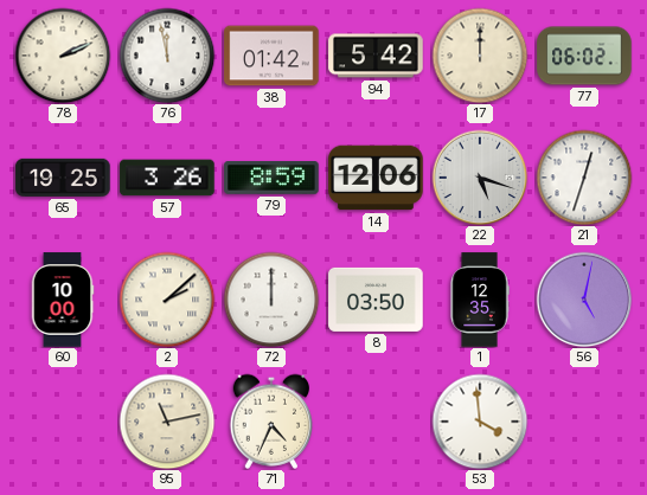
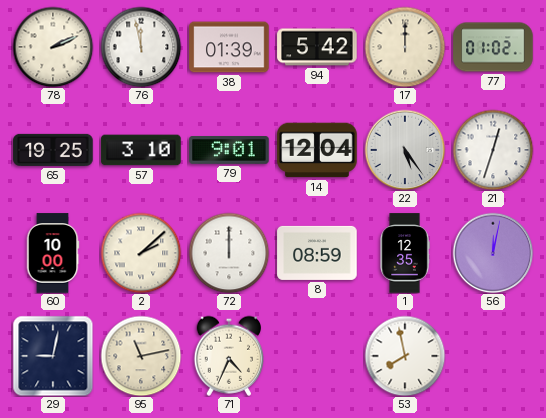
38: 01:42 -> 01:39
77: 06:02 -> 01:02
57: 3:26 -> 3:10
79: 8:59 -> 9:01
14: 12:06 -> 12:04
22: 5:18 -> 5:24
8: 03:50 -> 08:59
56: 5:02 -> 12:02
29: none -> 9:02
53: 3:59 -> 7:58
